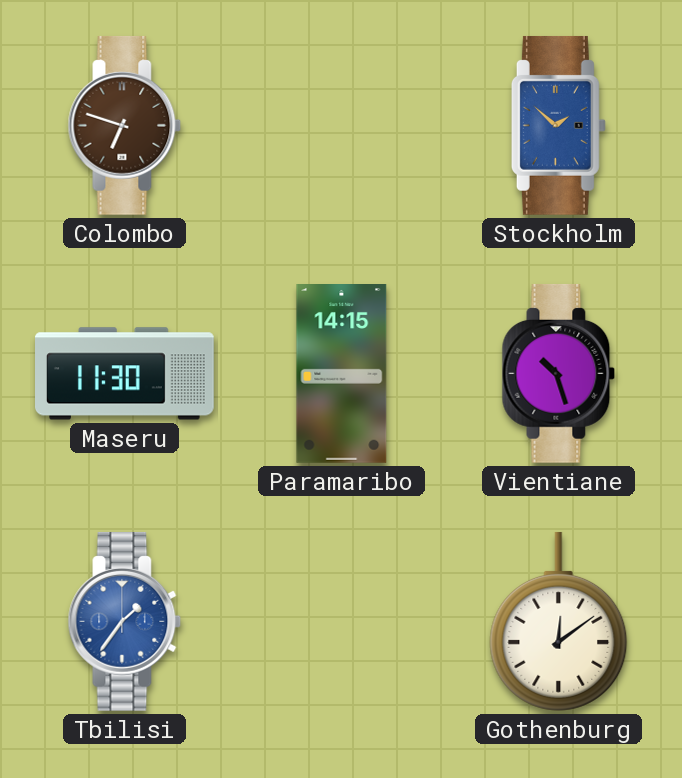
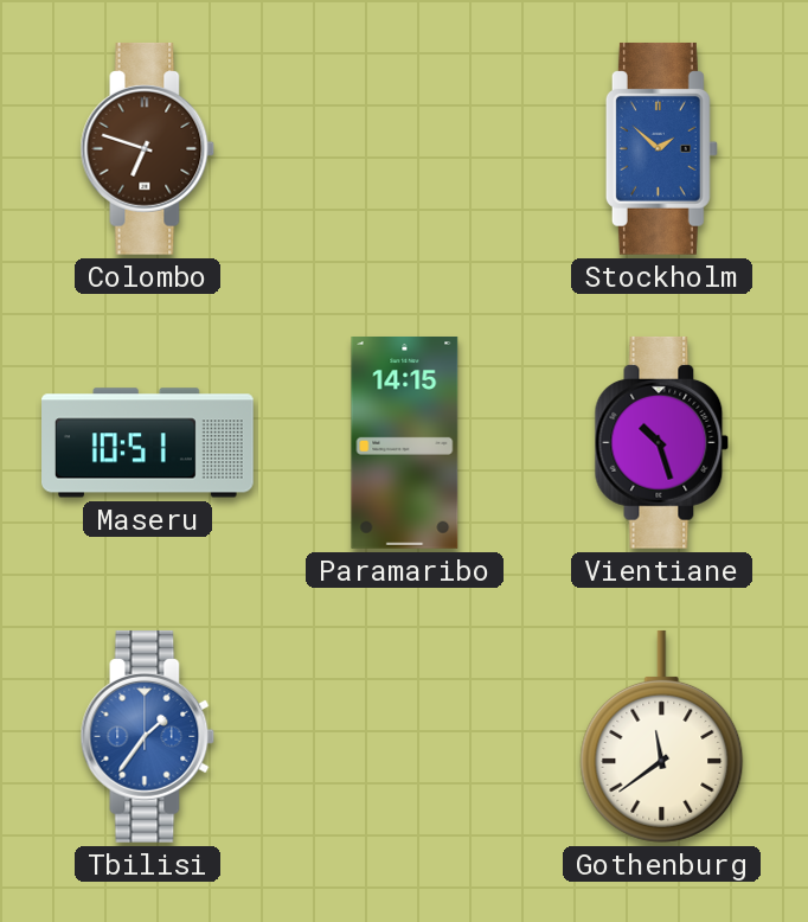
Maseru: 11:30 -> 10:51
Gothenburg: 12:09 -> 11:39
